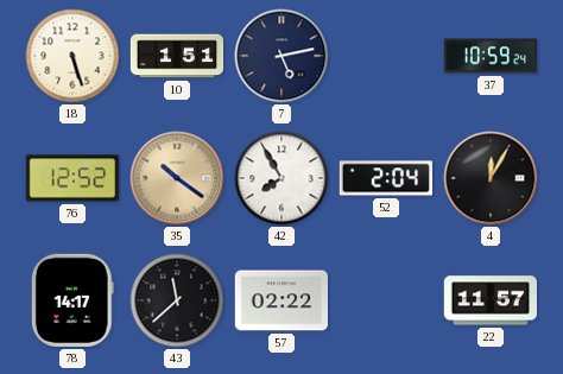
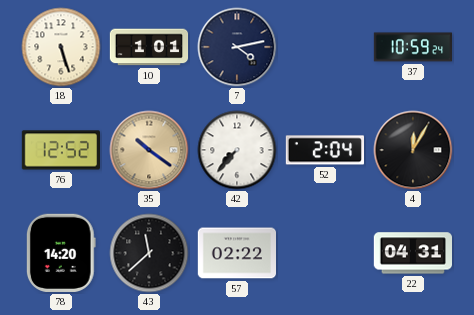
10: 1:51 -> 1:01
7: 5:13 -> 4:13
42: 7:55 -> 7:37
78: 14:17 -> 14:20
22: 11:57 -> 04:31
